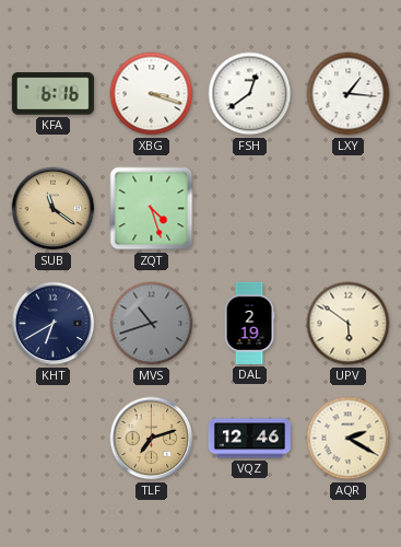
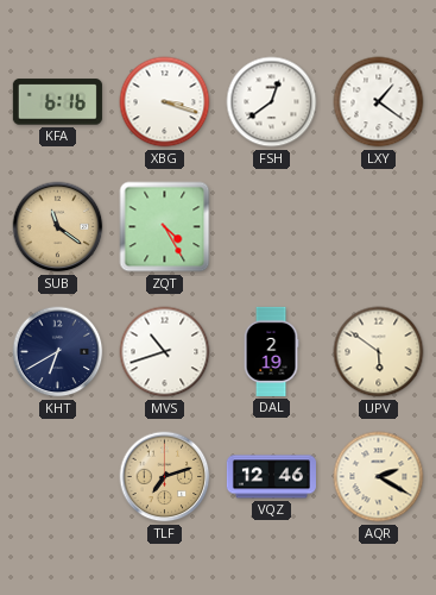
LXY: 1:16 -> 1:21
ZQT: 4:27 -> 4:25
MVS dial: grey -> white
